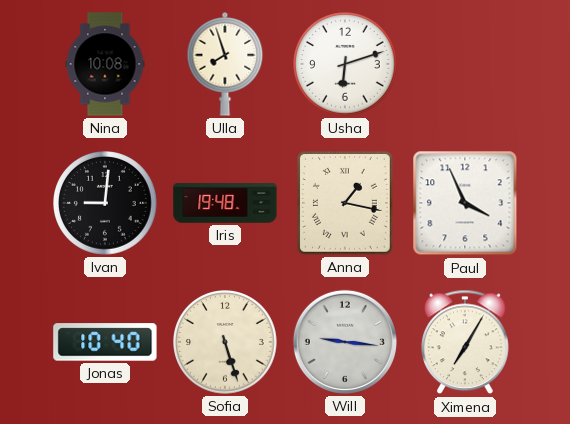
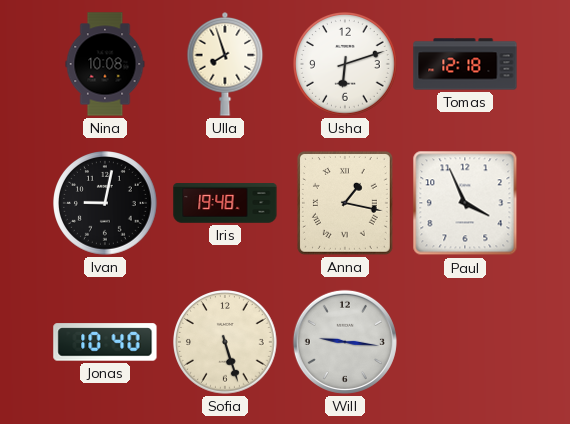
Tomas: none -> 12:18
Ivan: 9:01 -> 9:02
Ximena: 7:05 -> none
